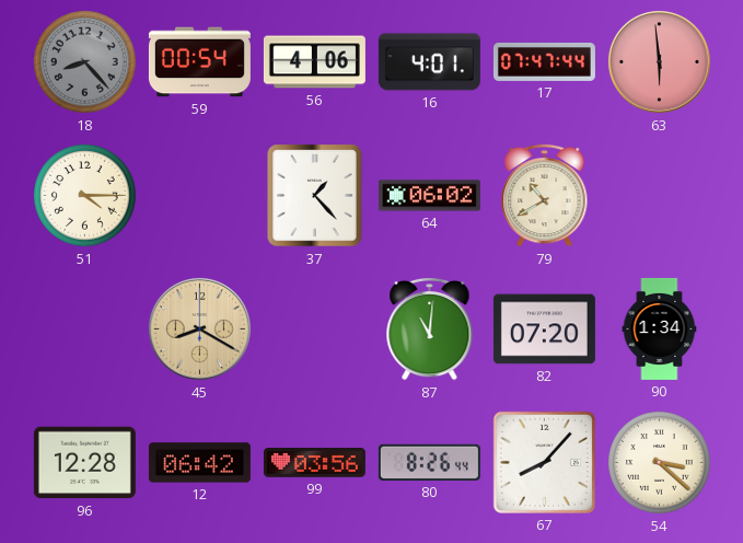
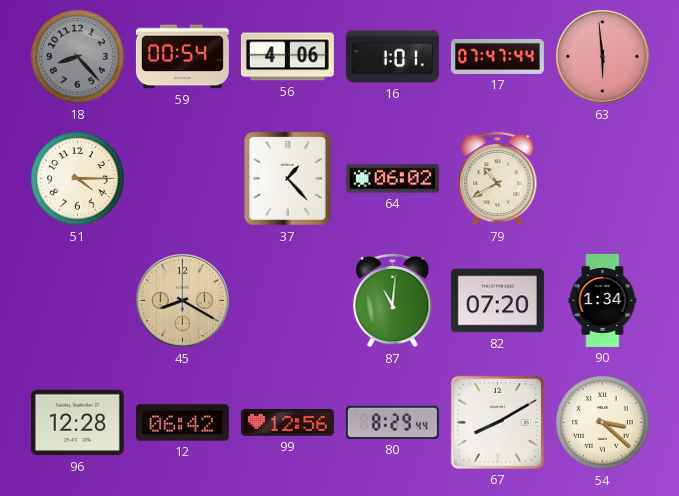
16: 4:01 -> 1:01
99: 03:56 -> 12:56
80: 8:26 -> 8:29
67: 8:07 -> 8:10
